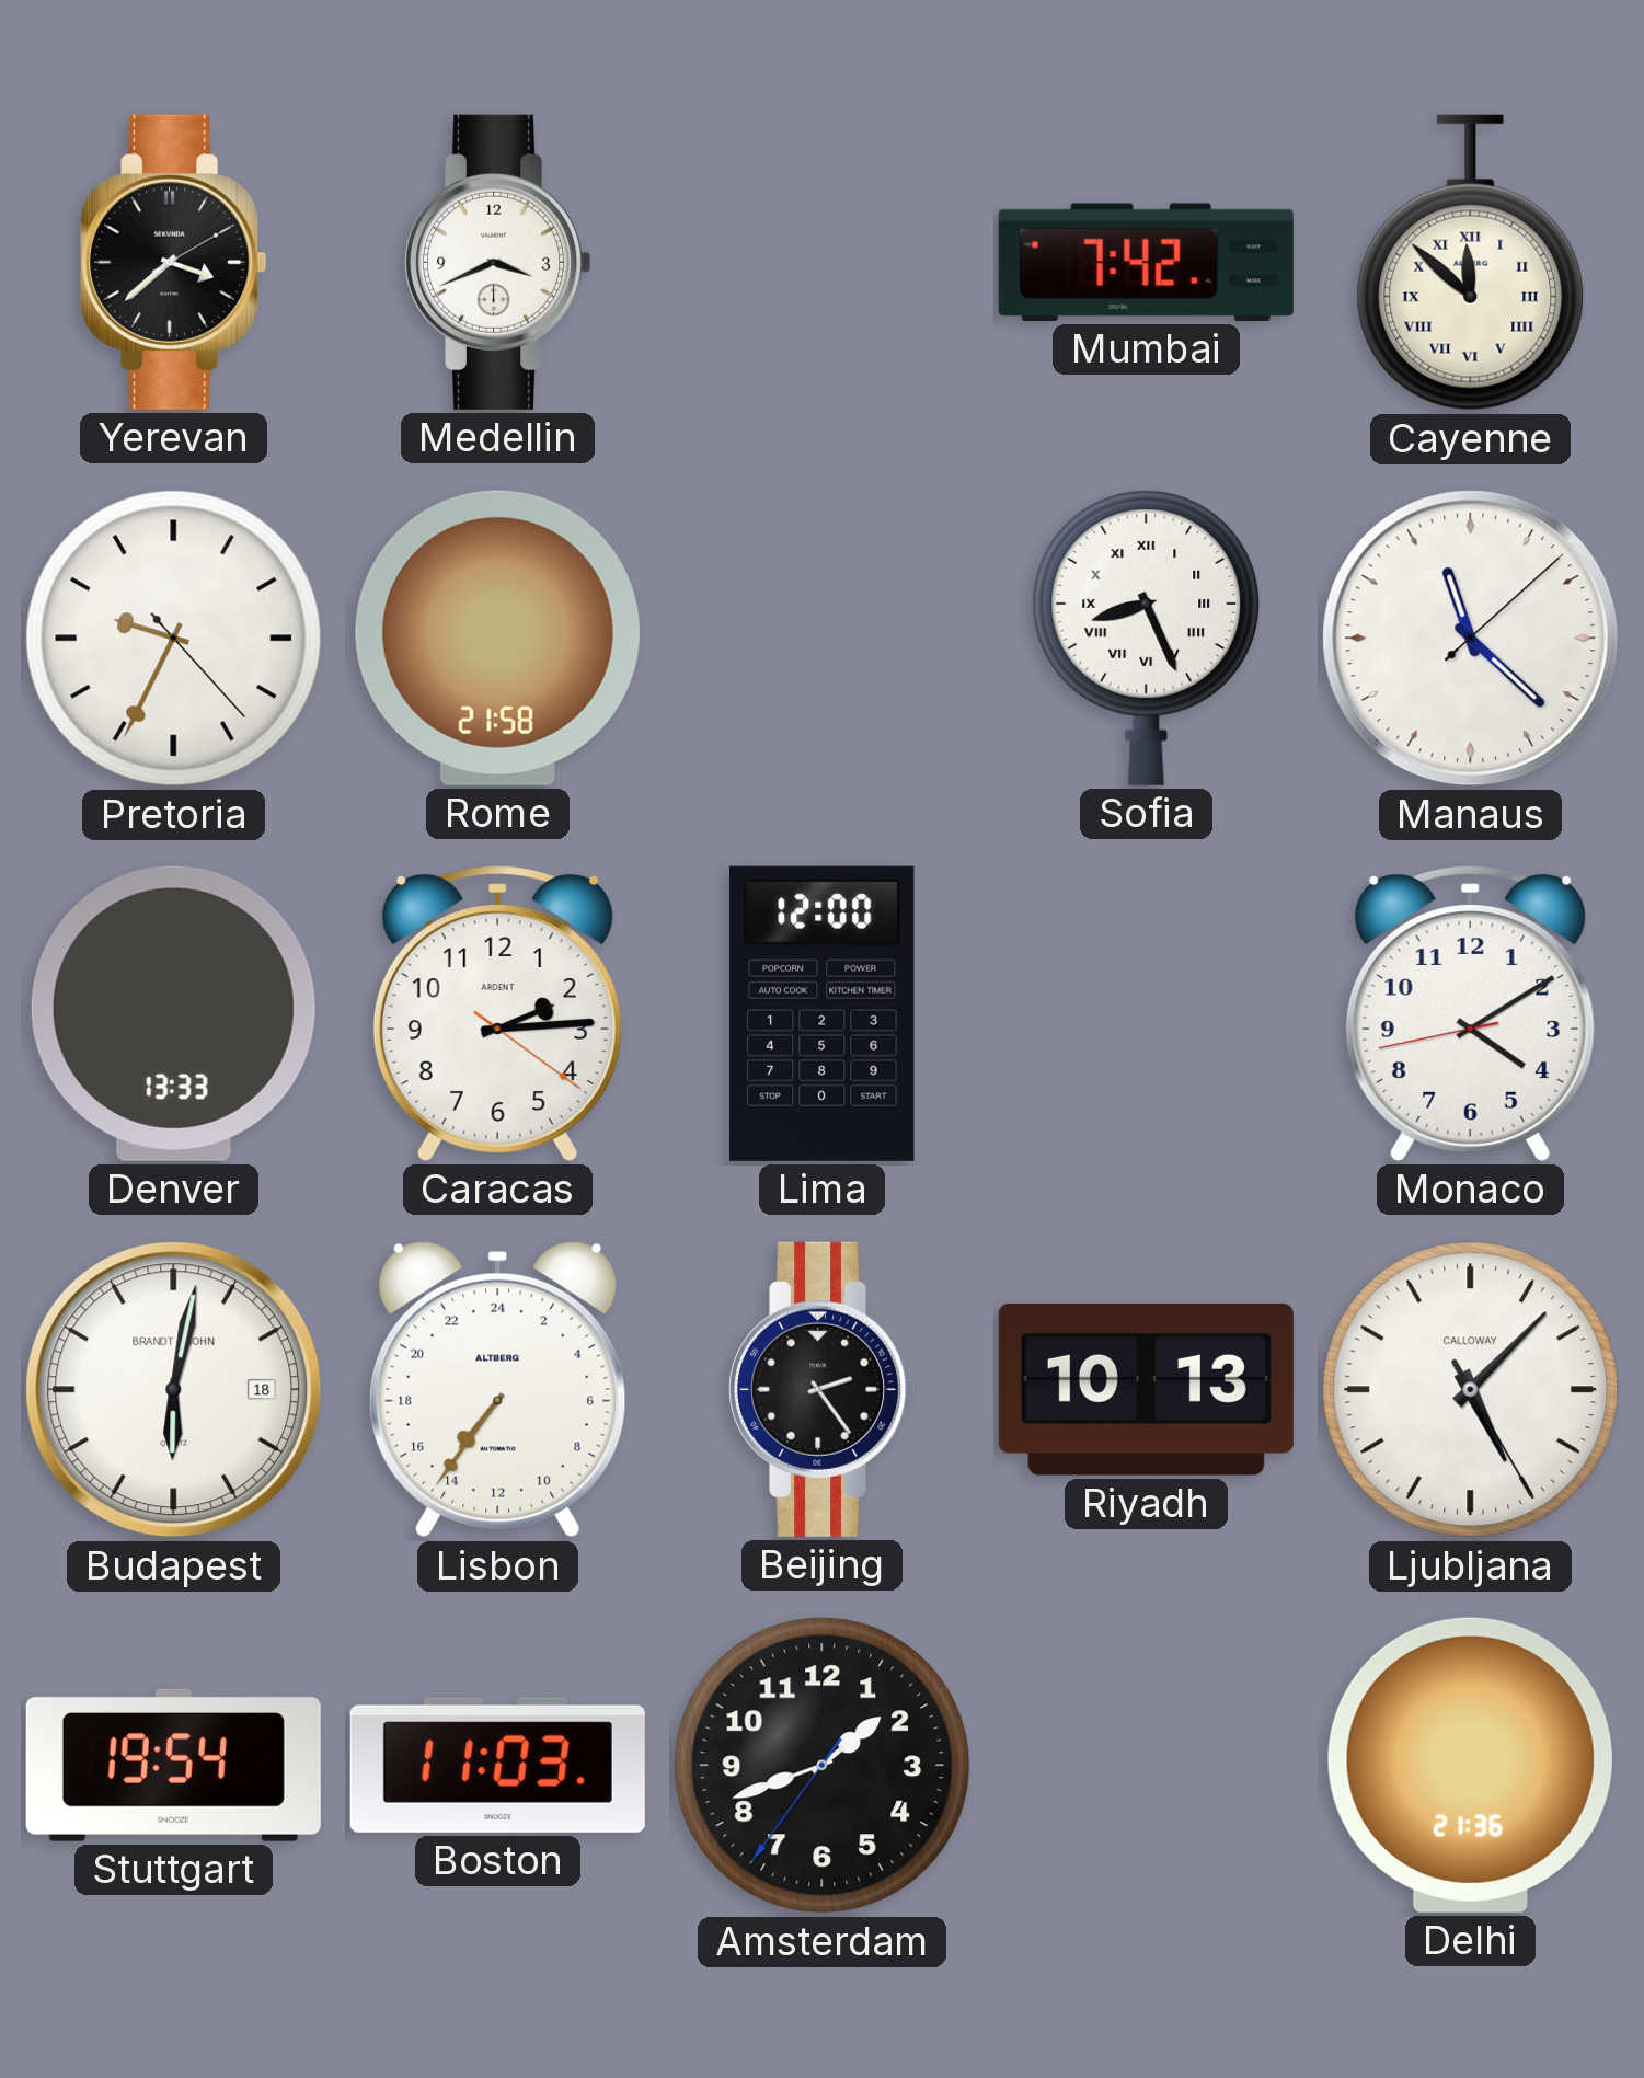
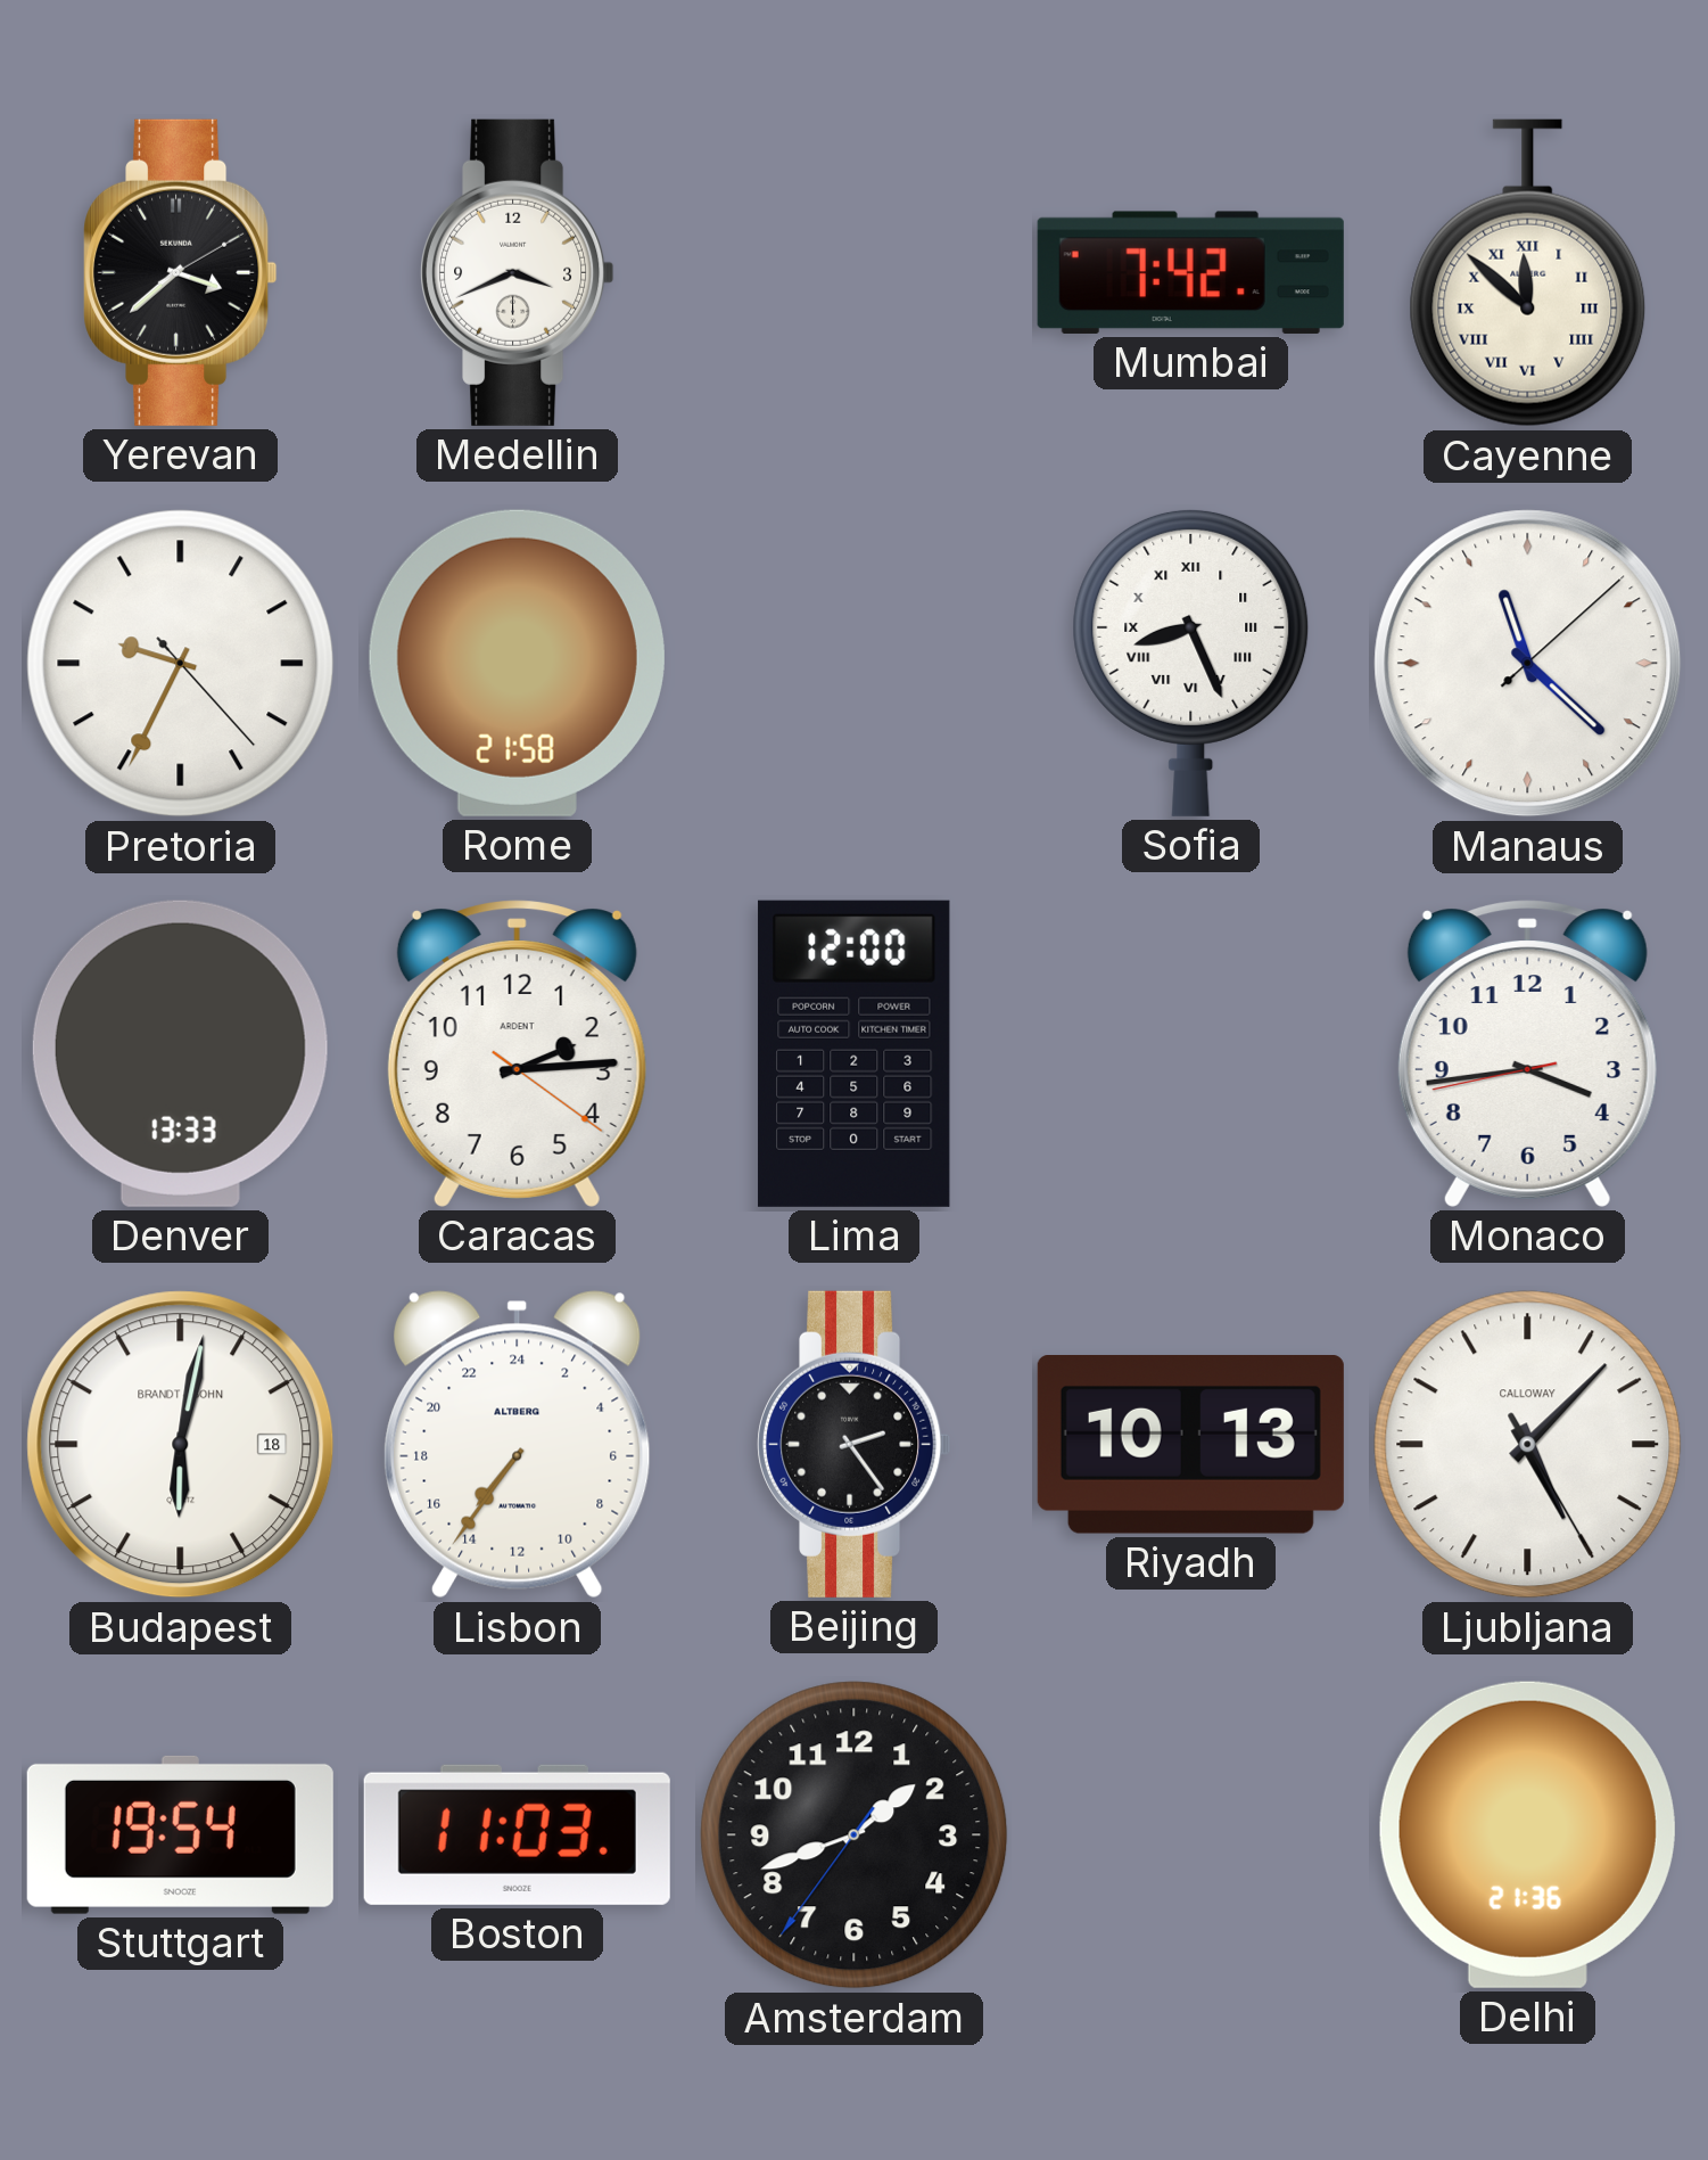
Monaco: 4:09 -> 3:43
